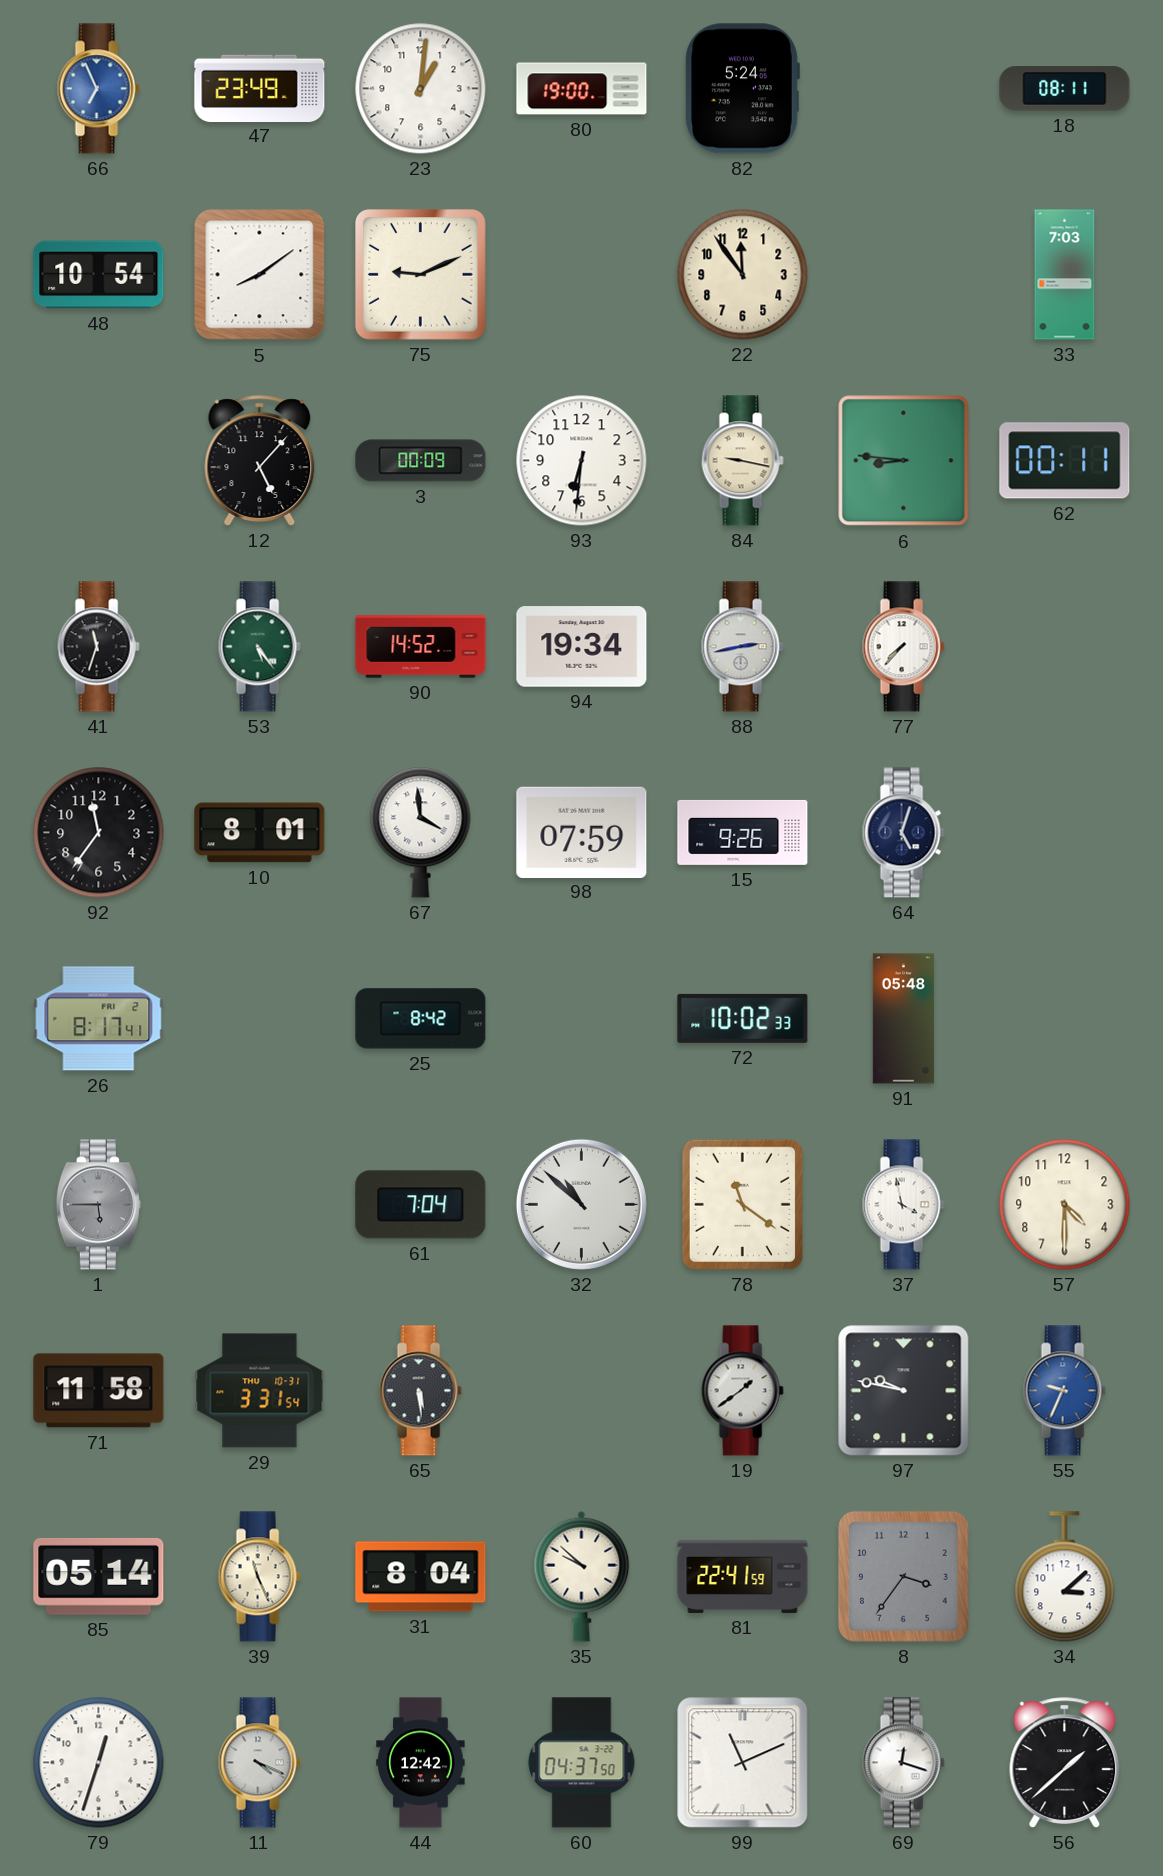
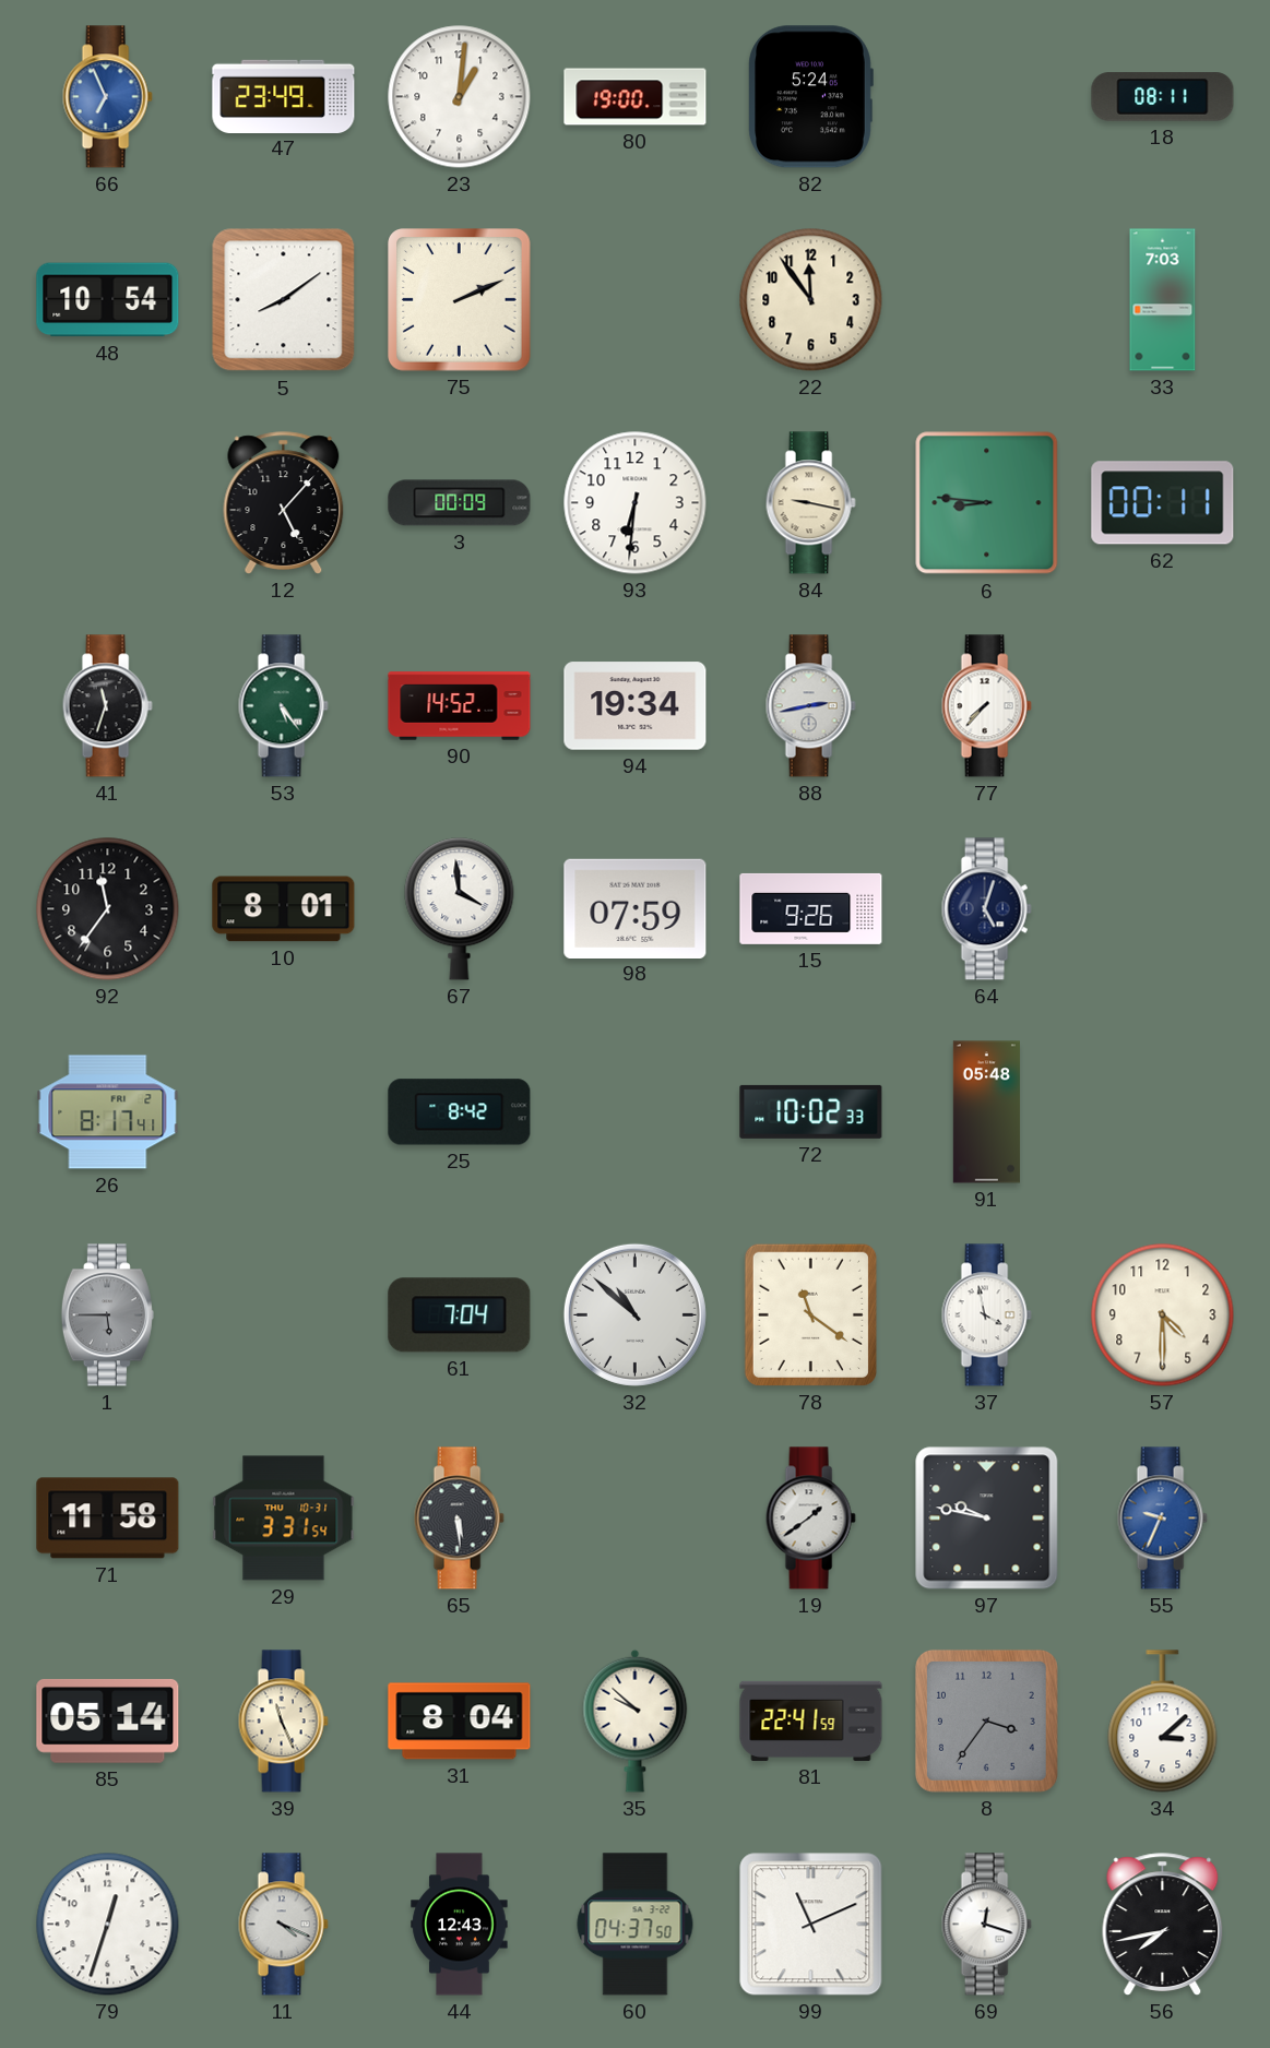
75: 9:11 -> 2:11
44: 12:42 -> 12:43
56: 1:38 -> 7:43
